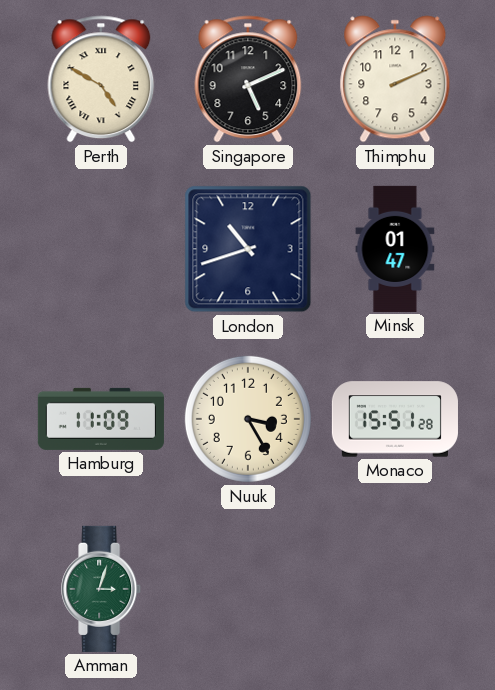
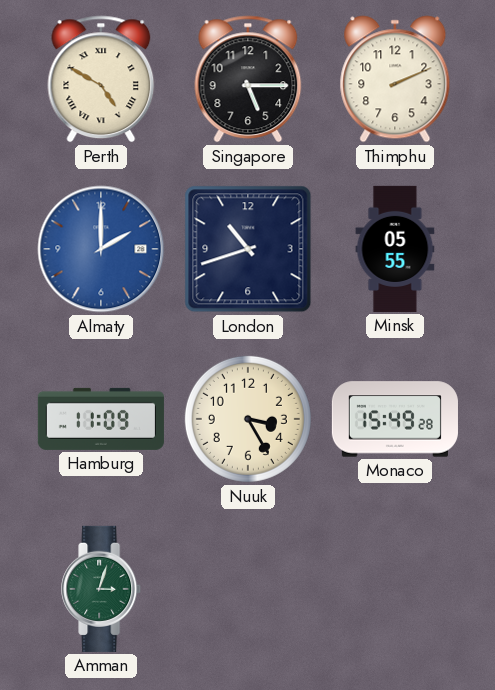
Singapore: 5:11 -> 5:15
Almaty: none -> 2:00
Minsk: 01:47 -> 05:55
Monaco: 15:51 -> 15:49
